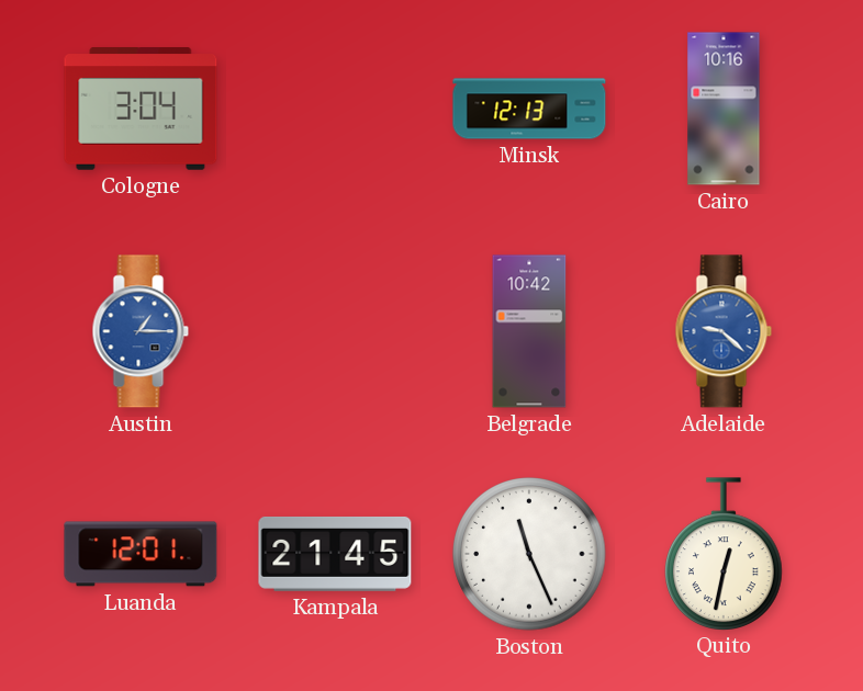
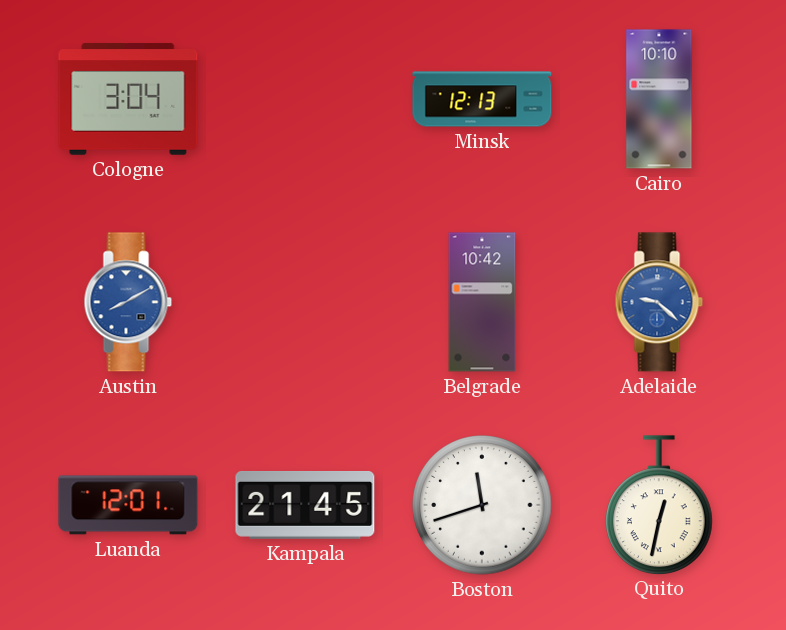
Cairo: 10:16 -> 10:10
Austin: 1:15 -> 8:10
Boston: 11:26 -> 11:42
